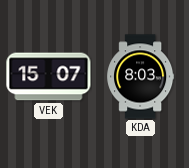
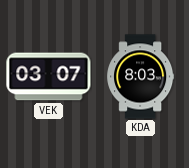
VEK: 15:07 -> 03:07
